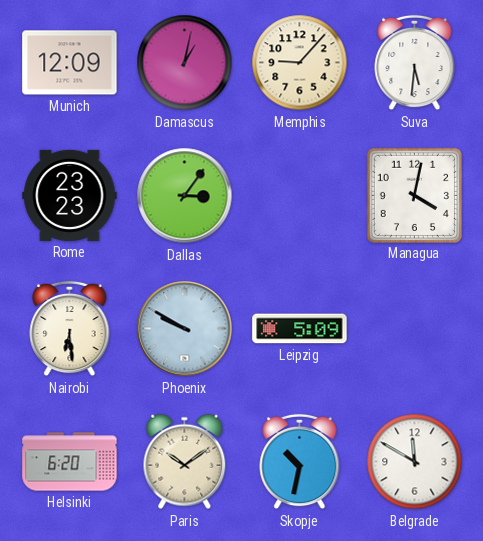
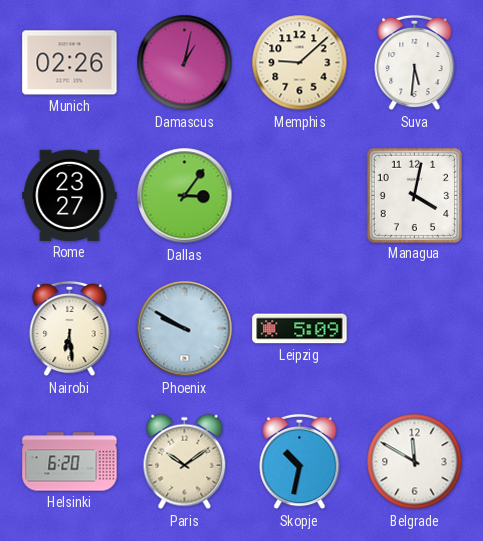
Munich: 12:09 -> 02:26
Memphis: 9:07 -> 9:08
Rome: 23:23 -> 23:27
